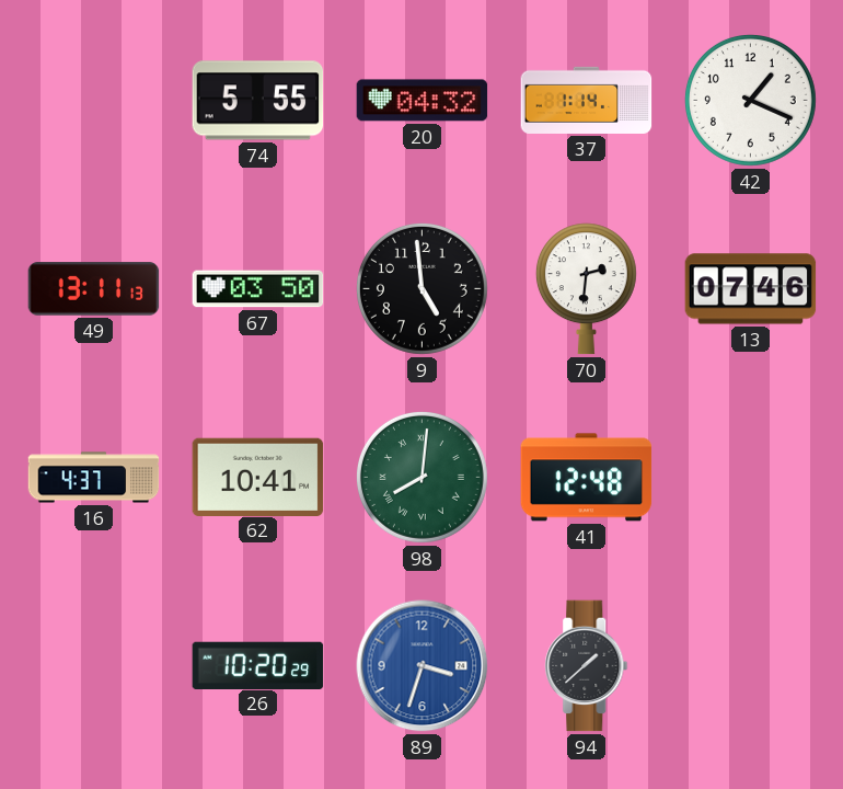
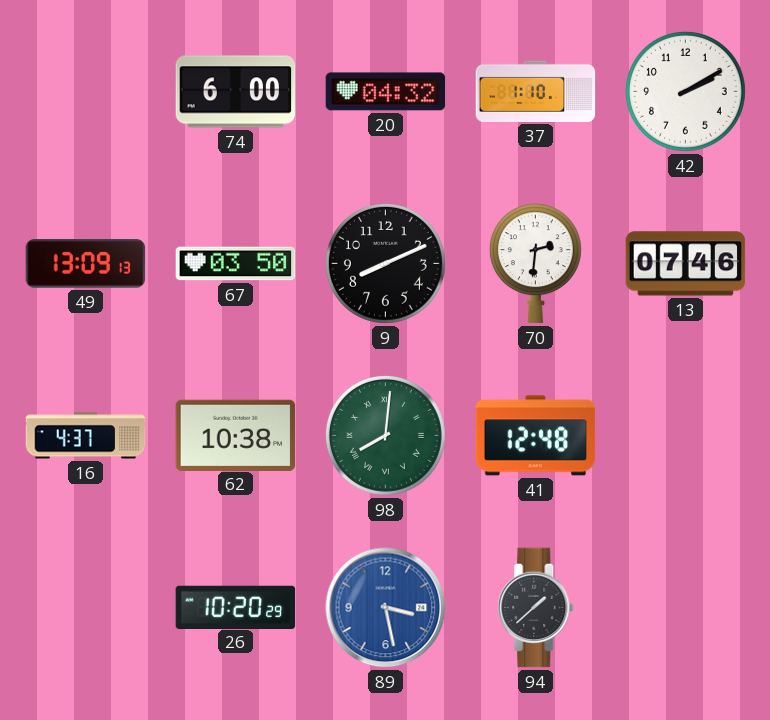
74: 5:55 -> 6:00
37: 1:14 -> 1:10
42: 1:19 -> 2:10
49: 13:11 -> 13:09
9: 4:59 -> 8:11
62: 10:41 -> 10:38
89: 3:33 -> 3:28
